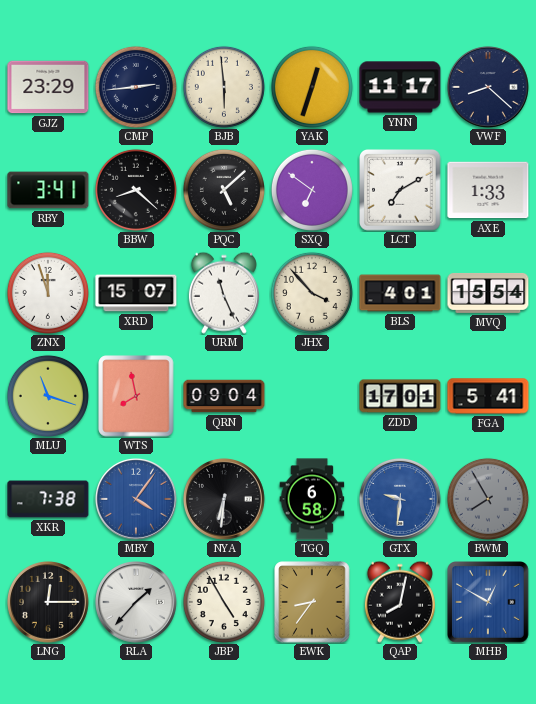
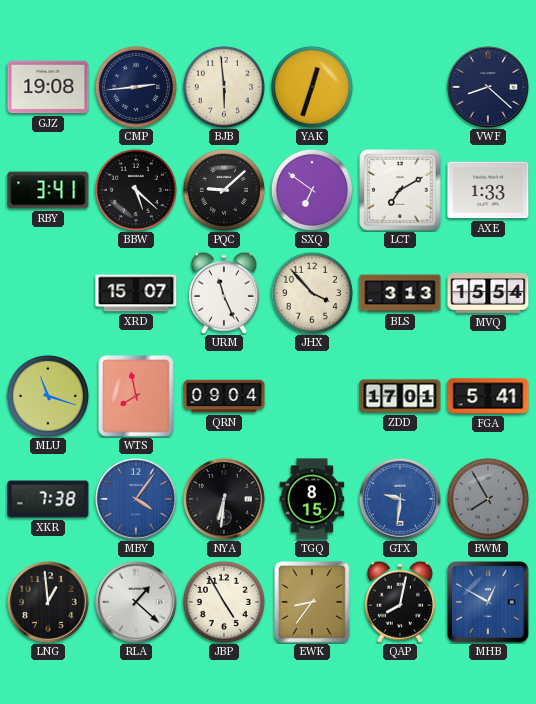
GJZ: 23:29 -> 19:08
YNN: 11:17 -> none
BBW: 8:22 -> 5:22
PQC: 5:08 -> 9:08
ZNX: 11:57 -> none
BLS: 4:01 -> 3:13
TGQ: 6:58 -> 8:15
LNG: 12:15 -> 12:59
RLA: 1:37 -> 1:22
